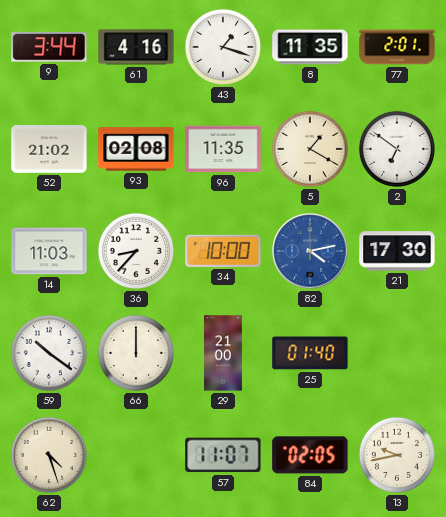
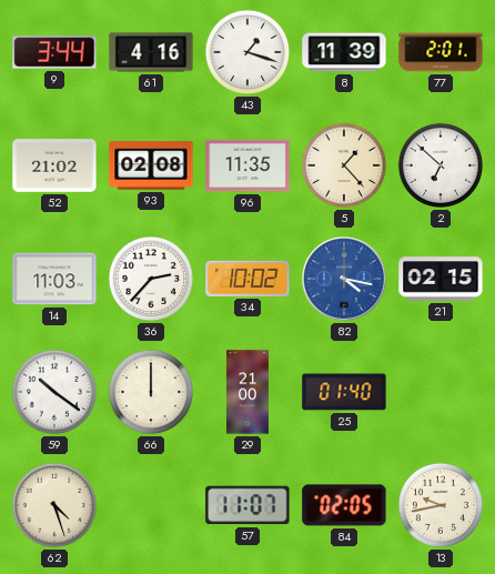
8: 11:35 -> 11:39
5: 1:20 -> 1:23
2: 6:51 -> 6:52
36: 8:37 -> 2:37
34: 10:00 -> 10:02
82: 4:13 -> 4:17
21: 17:30 -> 02:15
